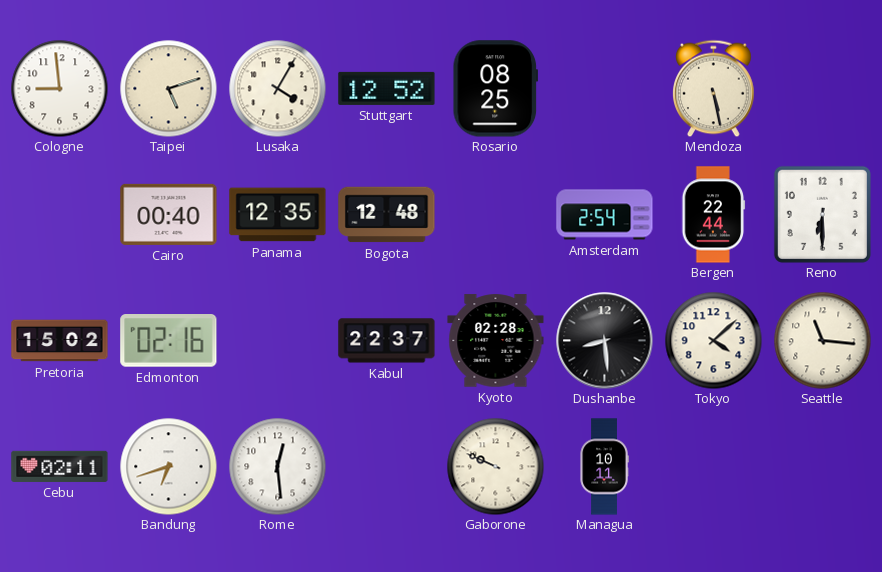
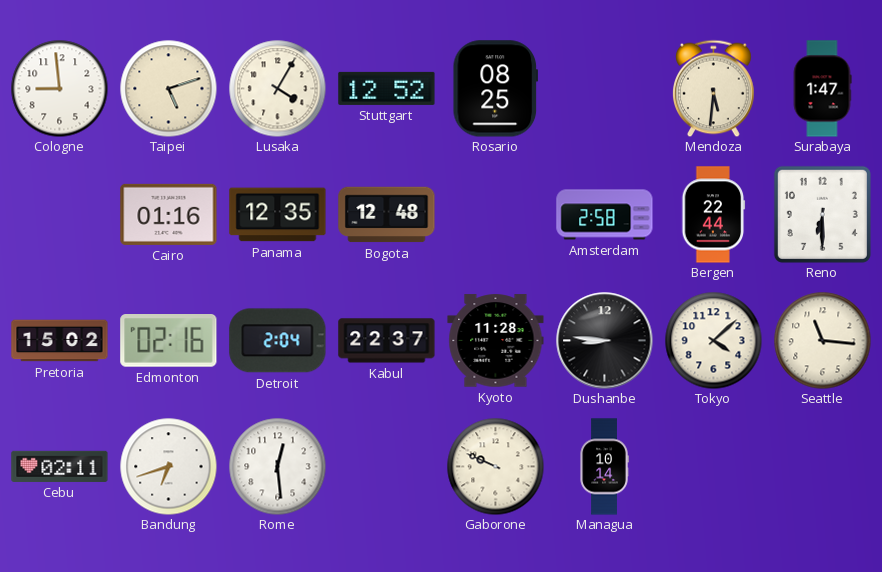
Mendoza: 5:28 -> 5:31
Surabaya: none -> 1:47
Cairo: 00:40 -> 01:16
Amsterdam: 2:54 -> 2:58
Detroit: none -> 2:04
Kyoto: 02:28 -> 11:28
Dushanbe: 8:29 -> 8:46
Managua: 10:11 -> 10:14
